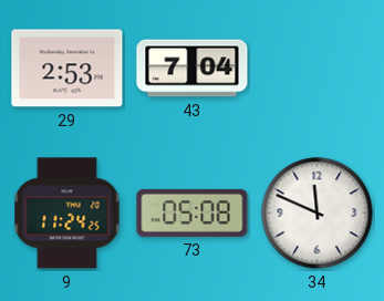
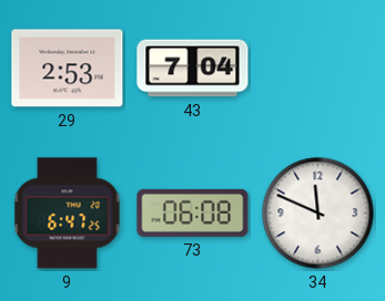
9: 11:24 -> 6:47
73: 05:08 -> 06:08
